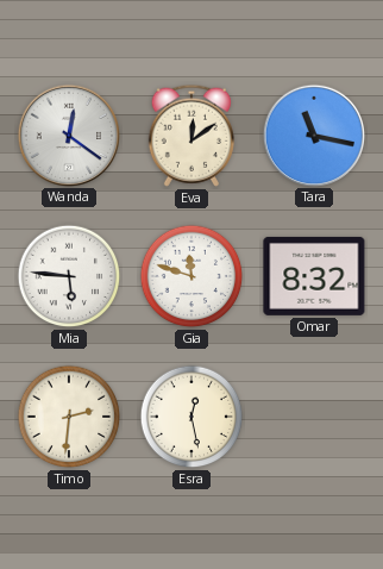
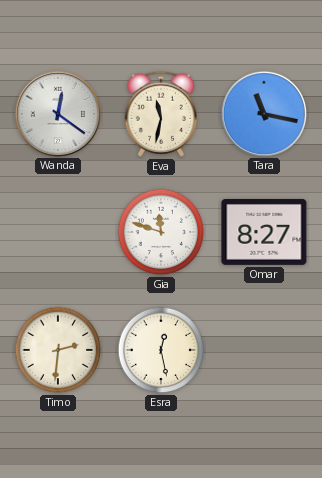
Eva: 12:09 -> 11:32
Mia: 5:46 -> none
Omar: 8:32 -> 8:27
